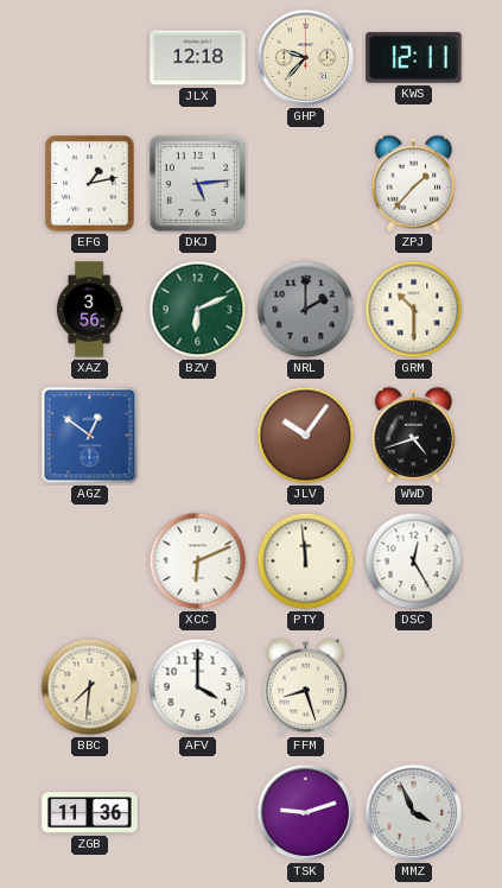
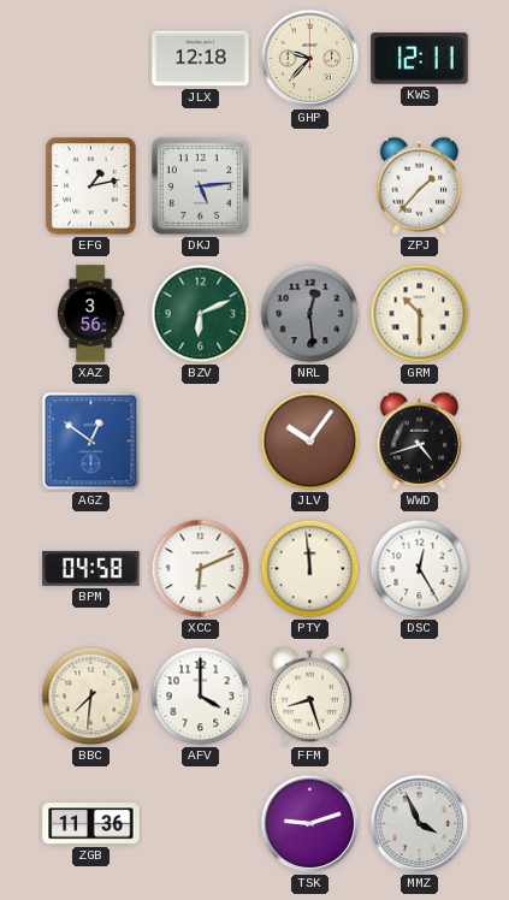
NRL: 2:00 -> 12:29
BPM: none -> 04:58
